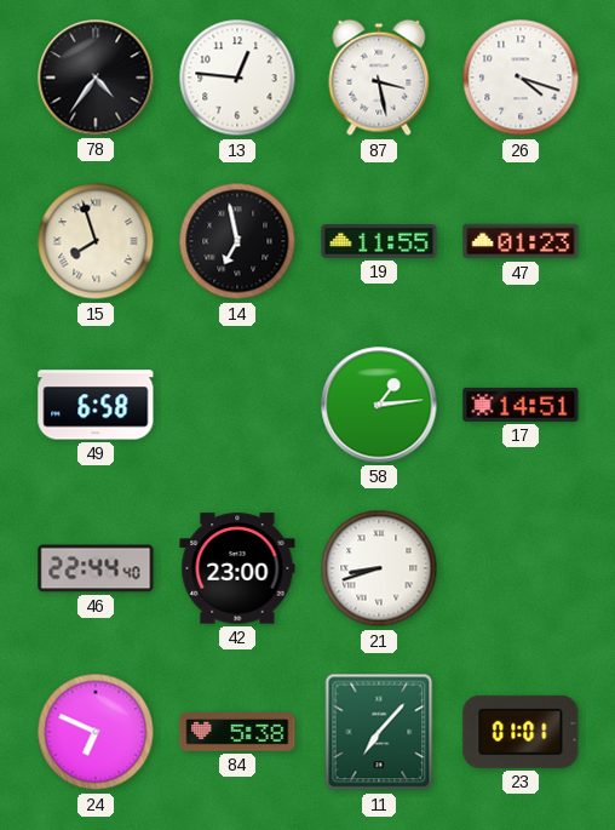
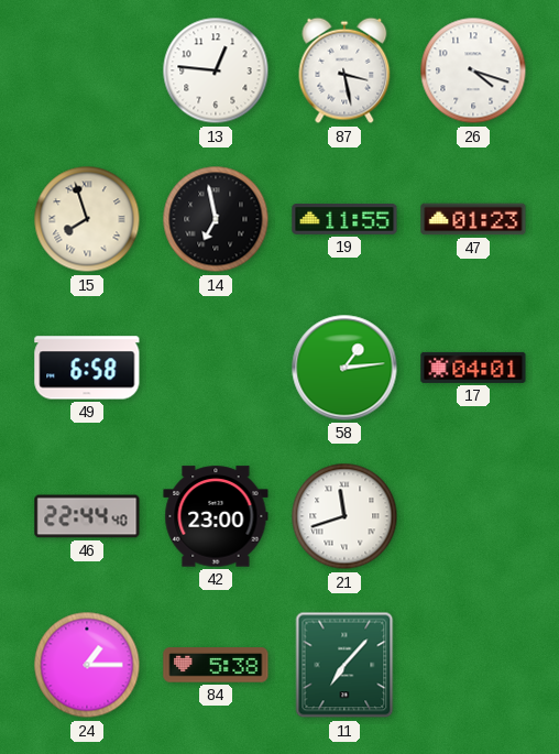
78: 4:36 -> none
17: 14:51 -> 04:01
21: 8:42 -> 11:42
24: 6:49 -> 1:15
23: 01:01 -> none
